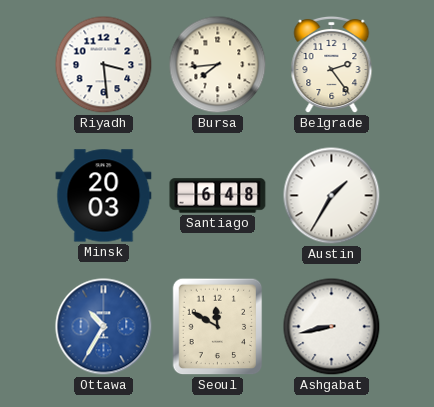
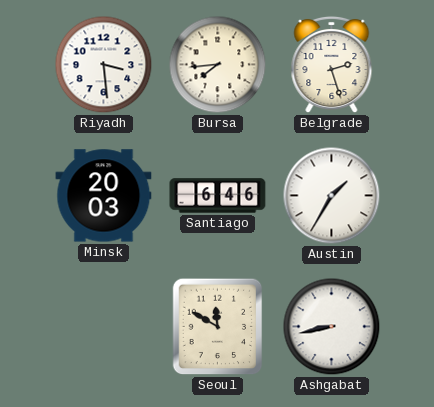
Belgrade: 2:24 -> 2:27
Santiago: 6:48 -> 6:46
Ottawa: 10:35 -> none
